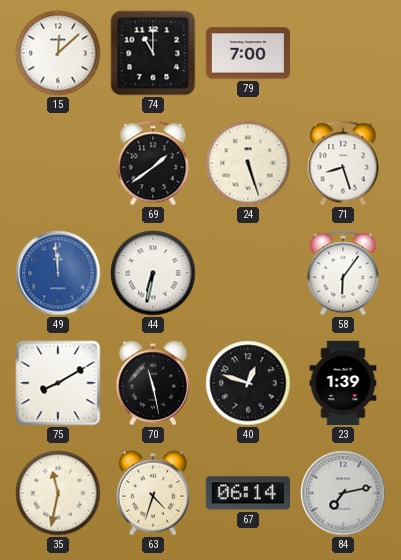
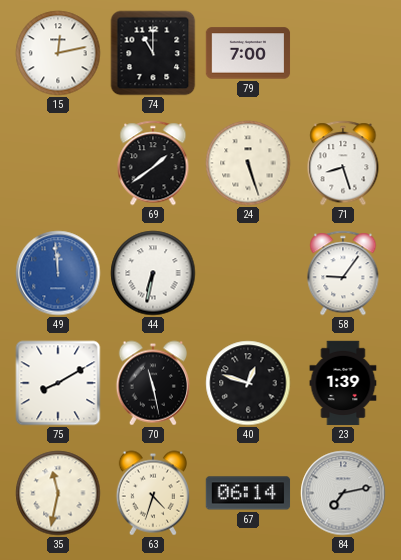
15: 12:08 -> 12:13
58: 6:06 -> 9:06
